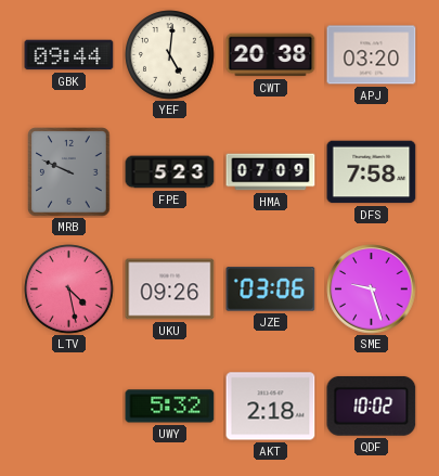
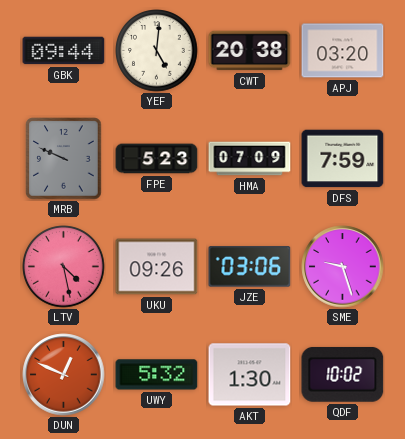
DFS: 7:58 -> 7:59
DUN: none -> 12:49
AKT: 2:18 -> 1:30
